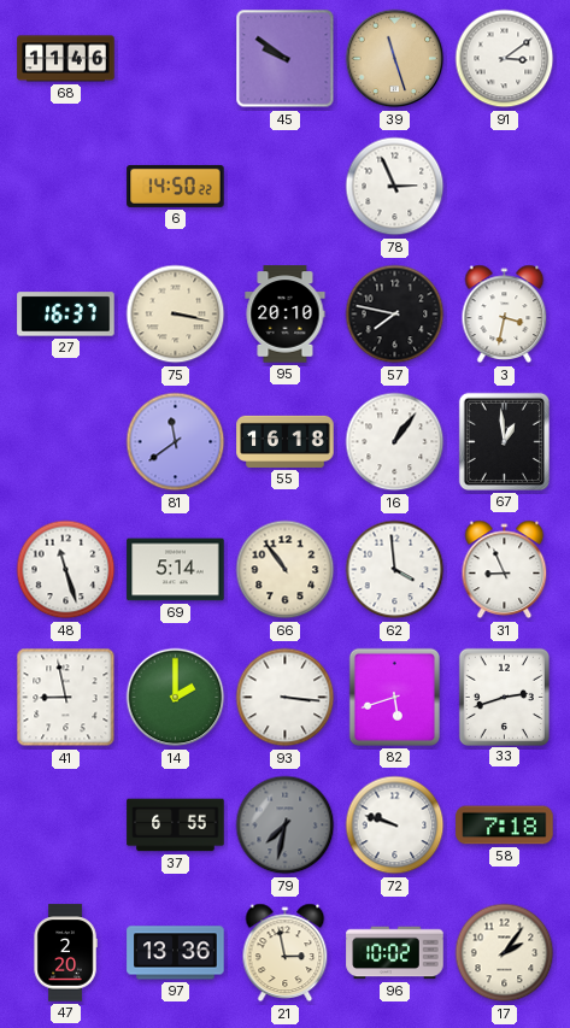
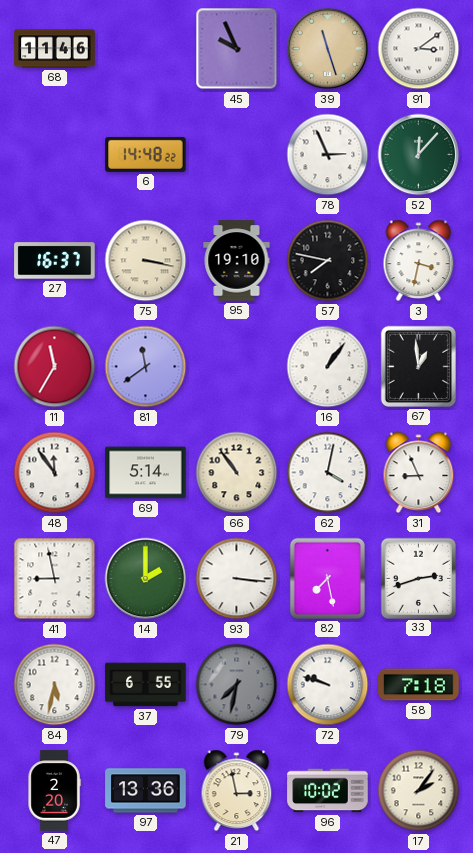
45: 9:51 -> 9:56
6: 14:50 -> 14:48
52: none -> 12:07
95: 20:10 -> 19:10
11: none -> 11:35
55: 16:18 -> none
48: 11:27 -> 11:54
62: 3:59 -> 4:02
82: 5:42 -> 7:28
84: none -> 5:32
